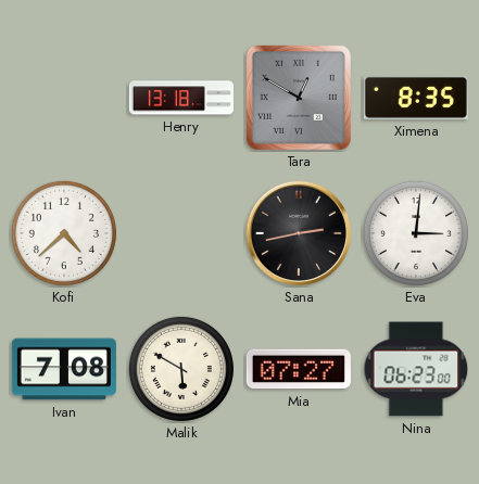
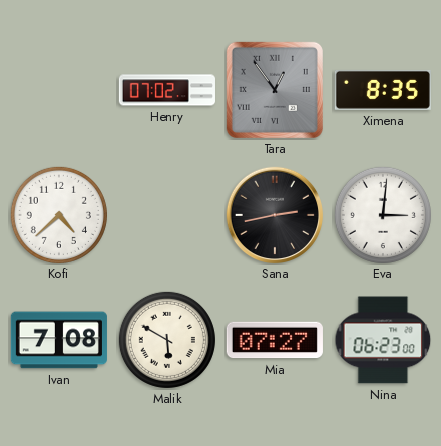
Henry: 13:18 -> 07:02
Tara: 12:50 -> 12:54
